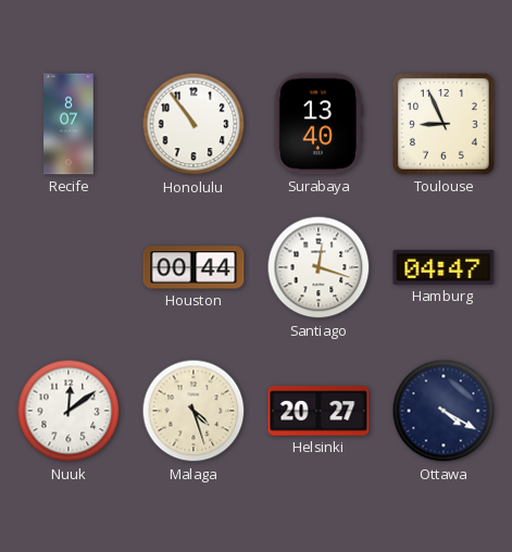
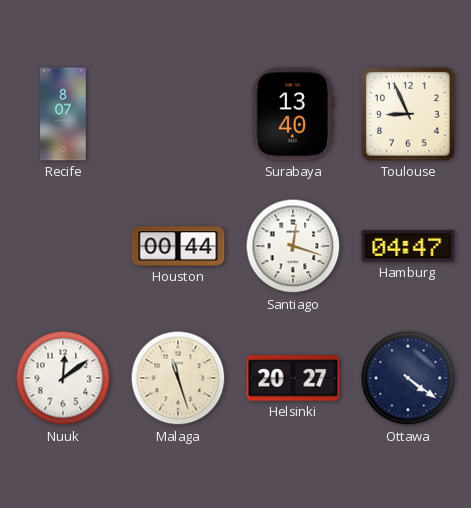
Honolulu: 10:54 -> none
Malaga: 4:27 -> 11:27
Ottawa: 4:20 -> 4:21
